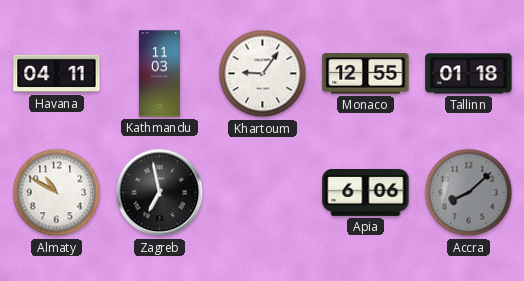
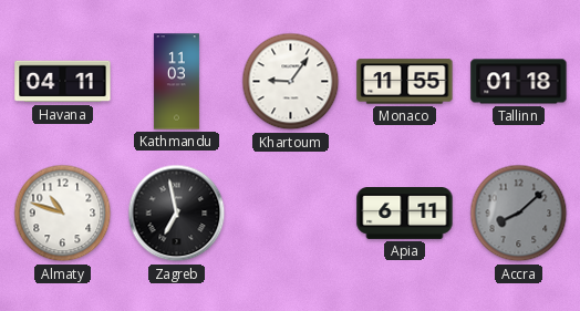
Monaco: 12:55 -> 11:55
Almaty: 10:50 -> 10:48
Apia: 6:06 -> 6:11
